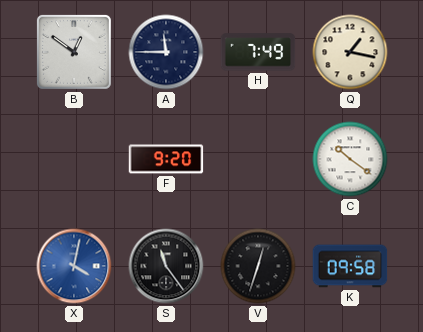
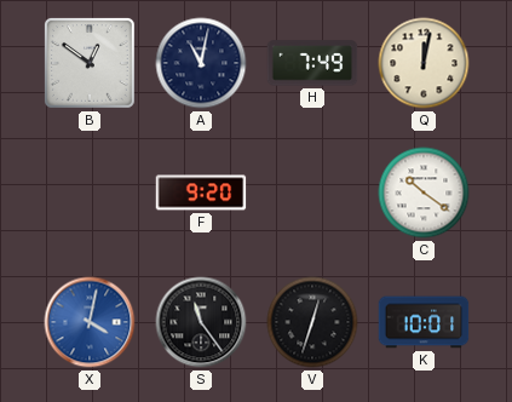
A: 11:45 -> 11:02
Q: 1:17 -> 12:02
K: 09:58 -> 10:01
